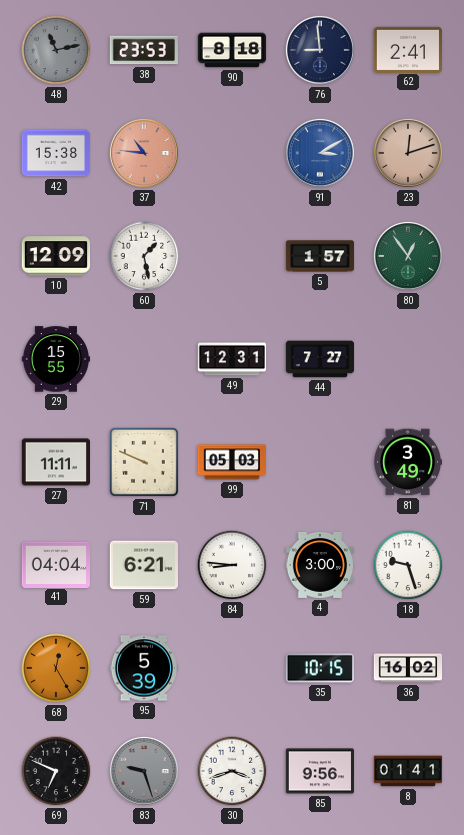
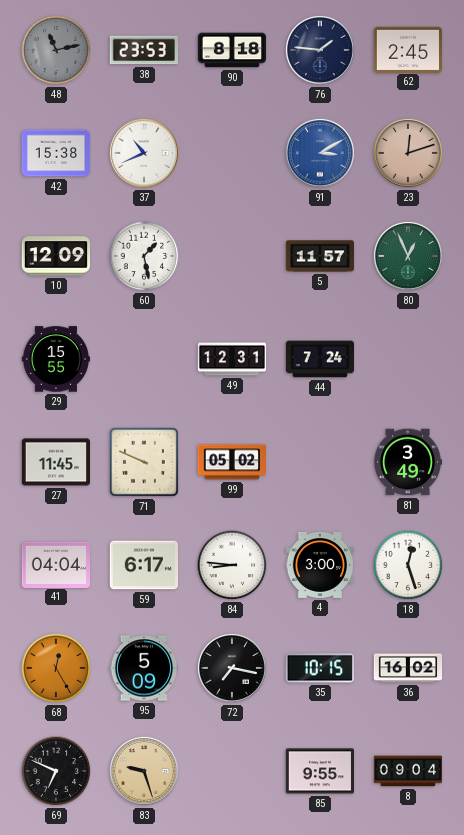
76: 8:59 -> 1:46
62: 2:41 -> 2:45
37: 10:46 -> 10:41
37 dial: salmon -> white
5: 1:57 -> 11:57
80: 12:54 -> 12:56
44: 7:27 -> 7:24
27: 11:11 -> 11:45
99: 05:03 -> 05:02
59: 6:21 -> 6:17
18: 9:27 -> 12:27
95: 5:39 -> 5:09
72: none -> 7:17
83 dial: grey -> champagne
30: 3:42 -> none
85: 9:56 -> 9:55
8: 01:41 -> 09:04
